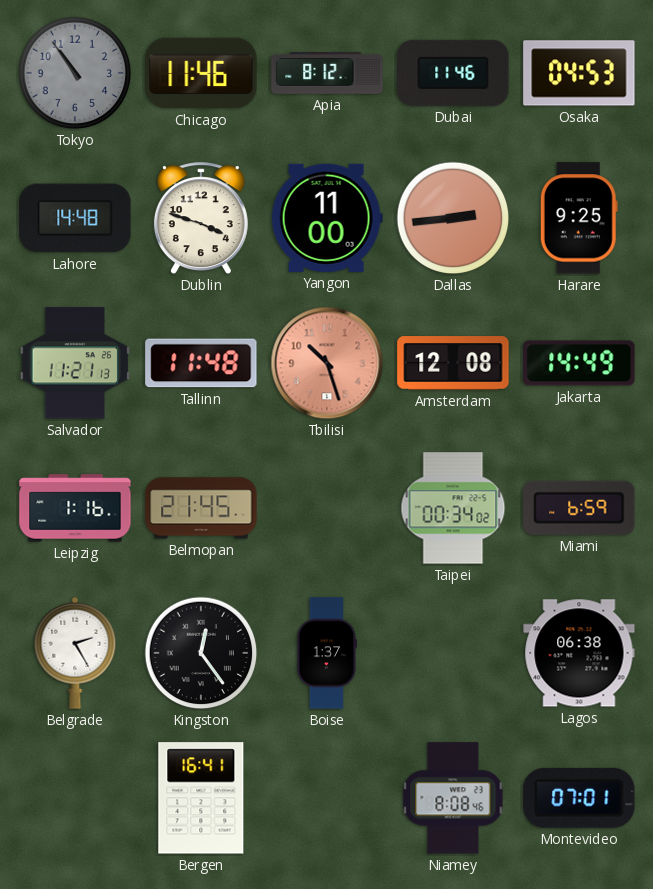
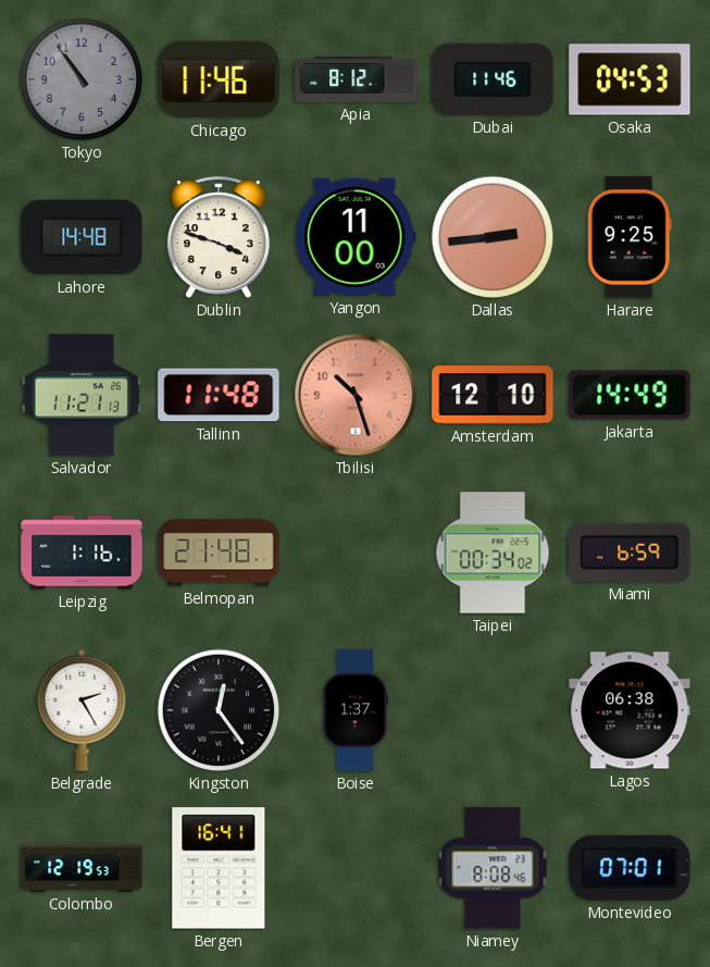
Amsterdam: 12:08 -> 12:10
Belmopan: 21:45 -> 21:48
Colombo: none -> 12:19
